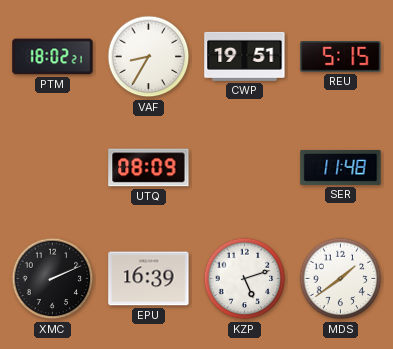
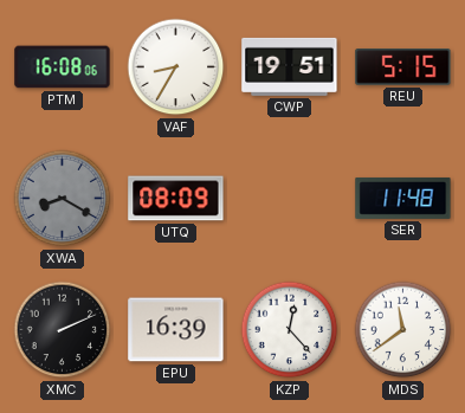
PTM: 18:02 -> 16:08
XWA: none -> 8:20
KZP: 5:12 -> 12:23
MDS: 1:39 -> 11:39
